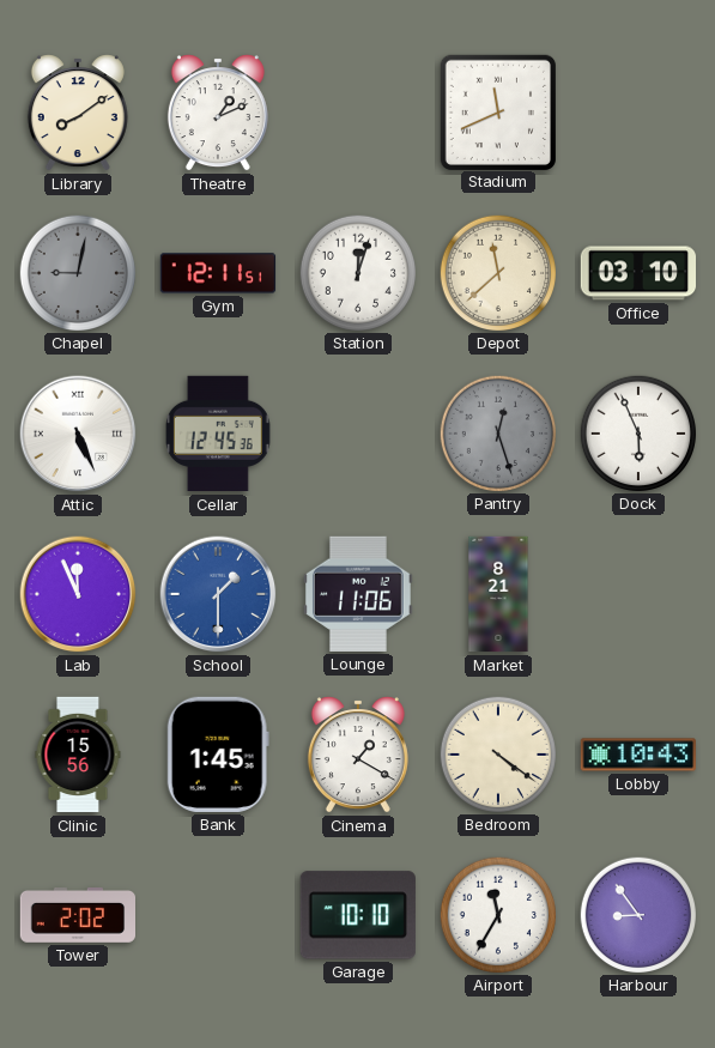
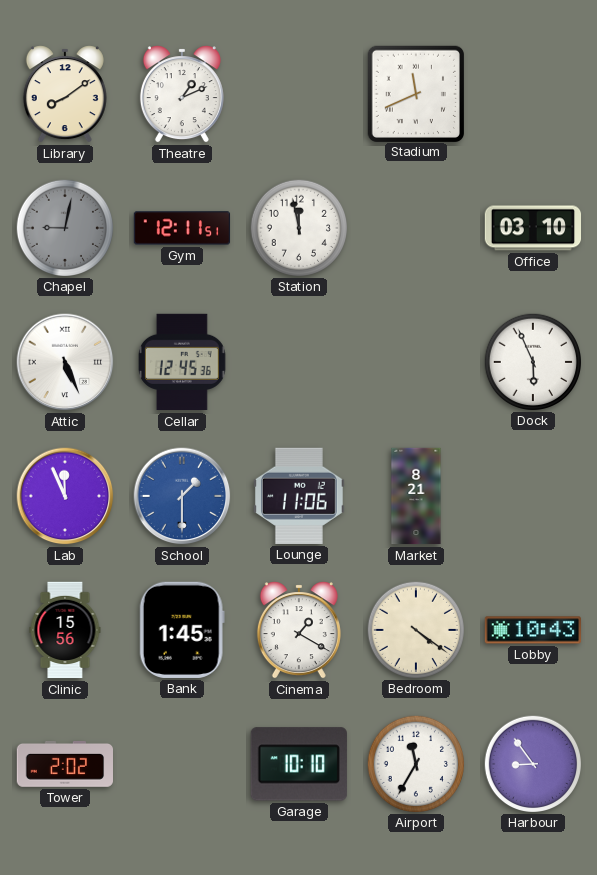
Station: 12:03 -> 11:58
Depot: 11:38 -> none
Pantry: 12:27 -> none
